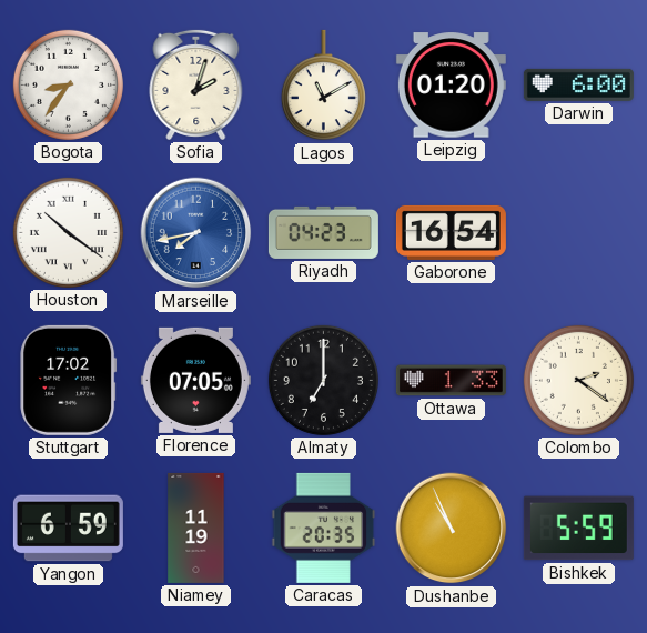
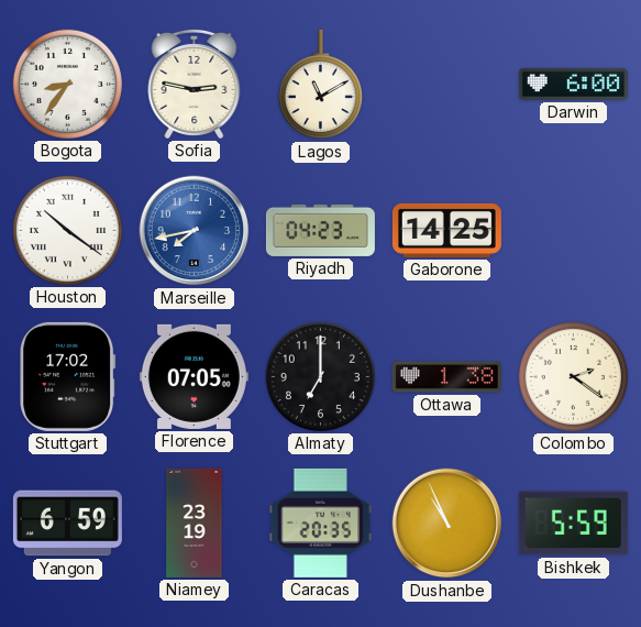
Sofia: 2:03 -> 2:47
Leipzig: 01:20 -> none
Gaborone: 16:54 -> 14:25
Ottawa: 1:33 -> 1:38
Niamey: 11:19 -> 23:19
